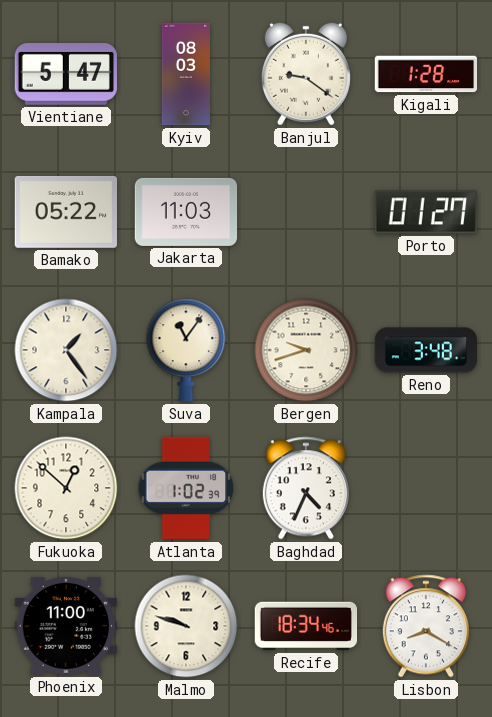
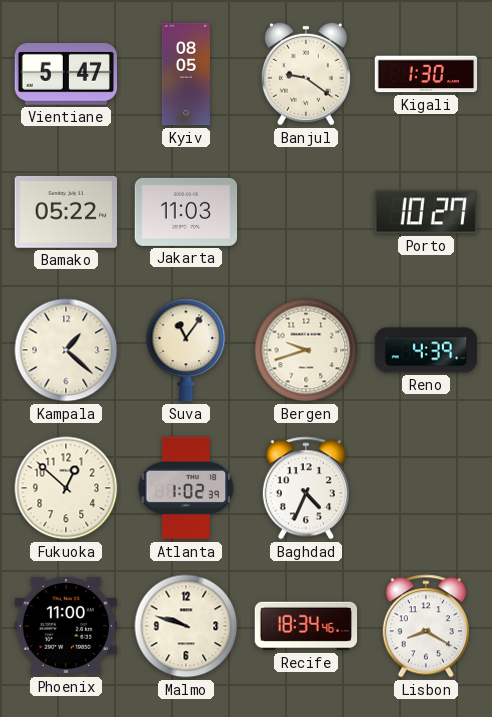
Kyiv: 08:03 -> 08:05
Kigali: 1:28 -> 1:30
Porto: 01:27 -> 10:27
Kampala: 1:24 -> 1:22
Reno: 3:48 -> 4:39
